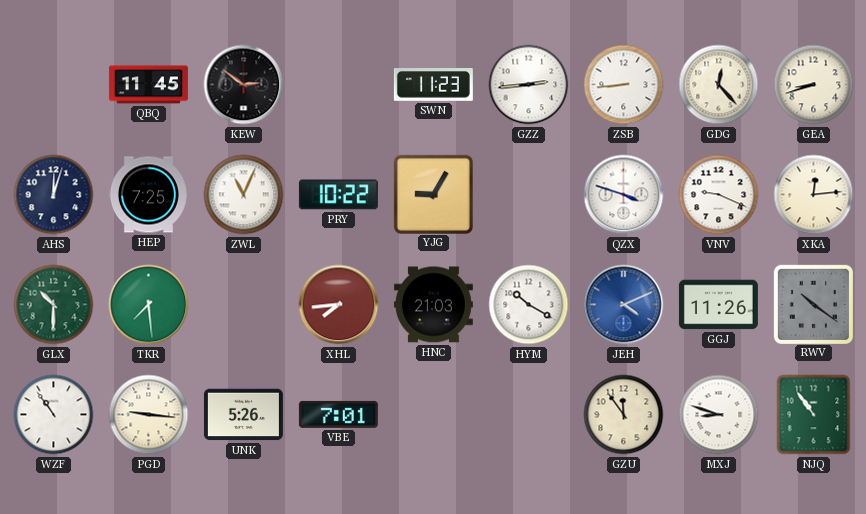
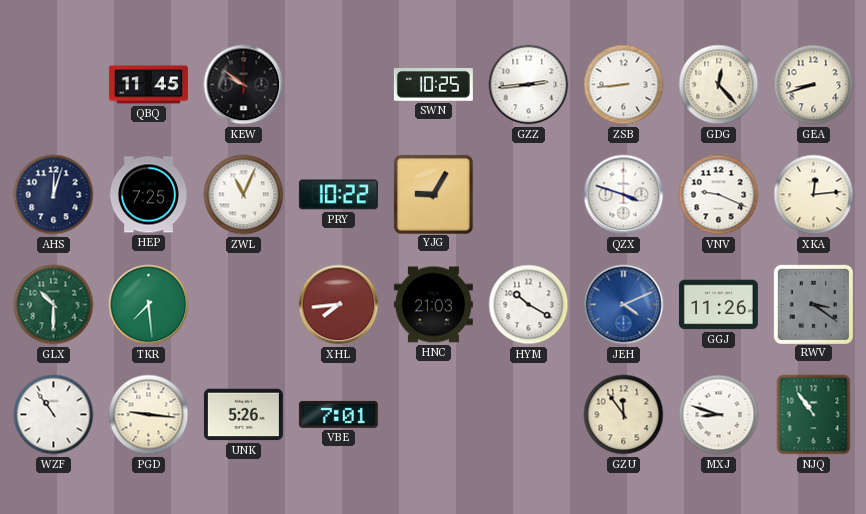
KEW: 2:51 -> 9:51
SWN: 11:23 -> 10:25
RWV: 10:21 -> 3:21
